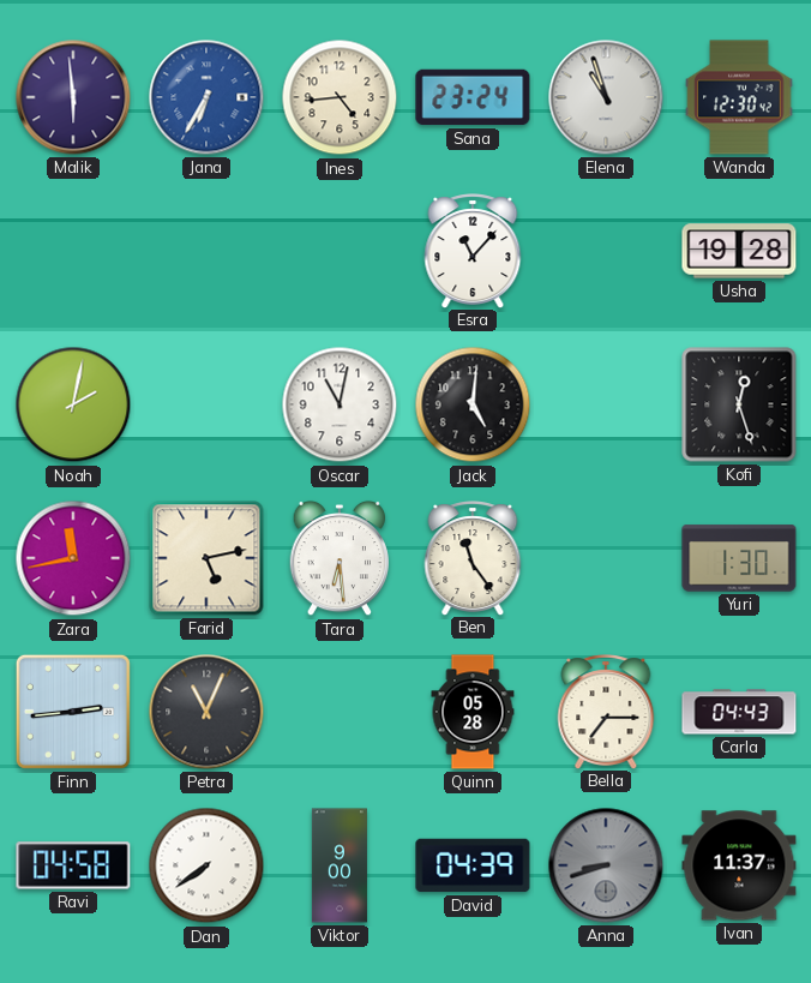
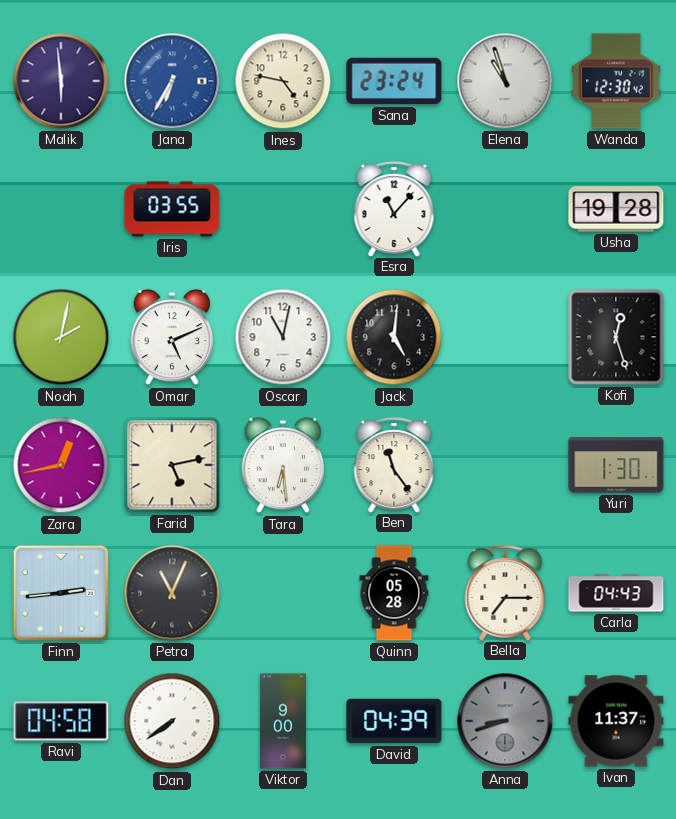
Ines: 4:44 -> 4:47
Iris: none -> 03:55
Omar: none -> 5:11
Zara: 11:43 -> 12:43
